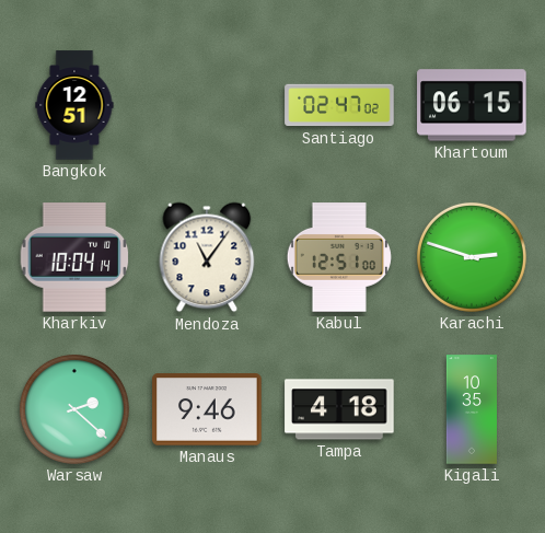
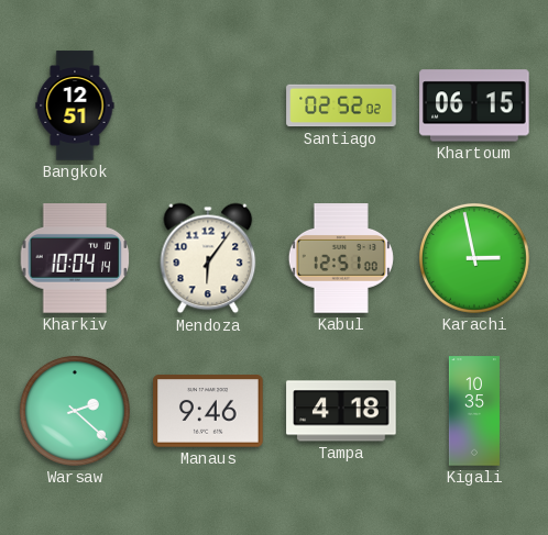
Santiago: 02:47 -> 02:52
Mendoza: 11:06 -> 6:06
Karachi: 2:48 -> 2:58
